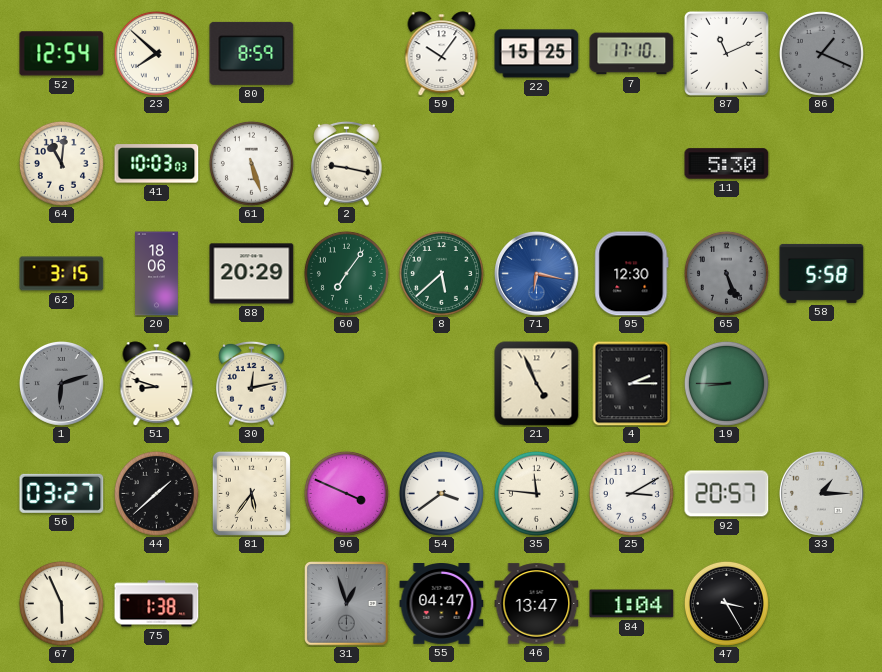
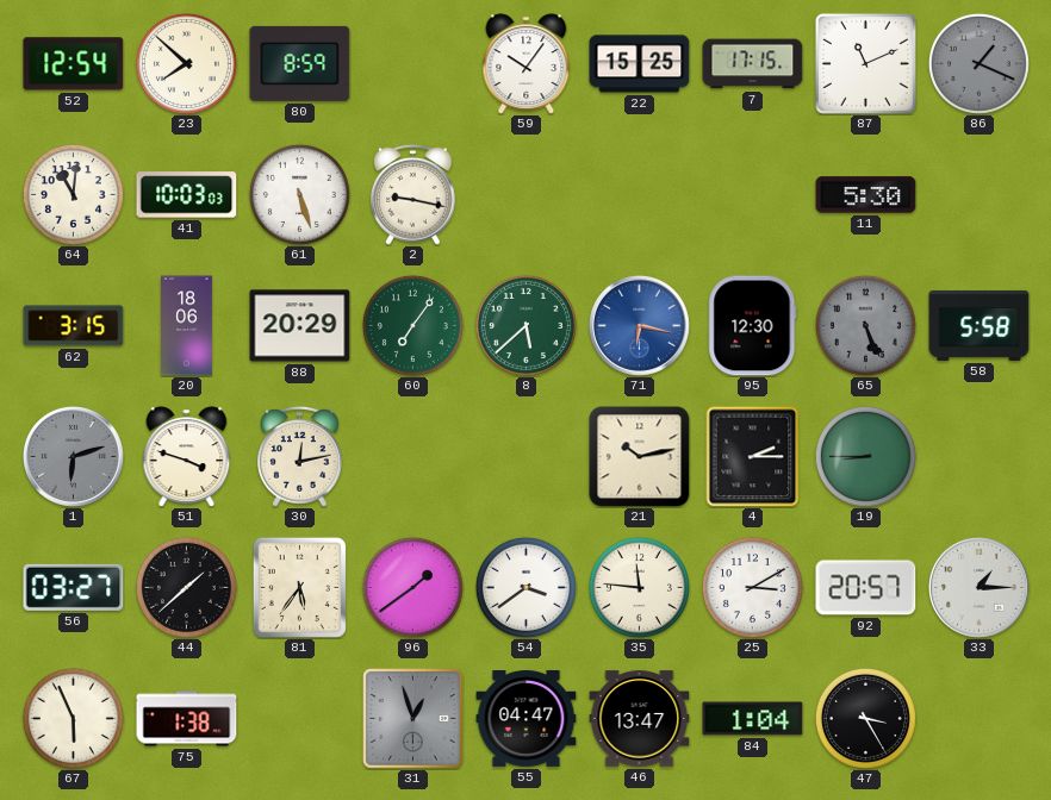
7: 17:10 -> 17:15
51: 8:48 -> 3:48
21: 4:56 -> 10:13
96: 3:49 -> 1:39
